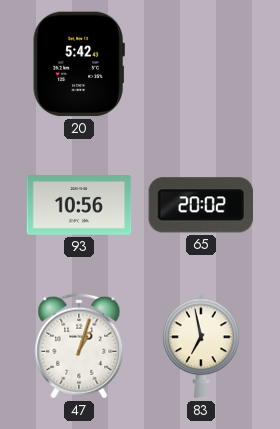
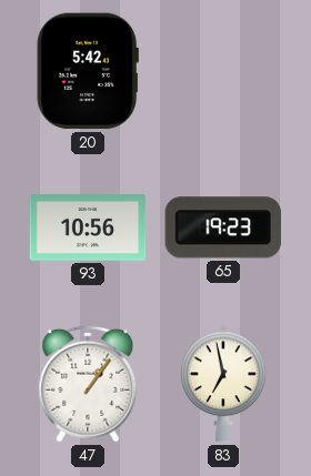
65: 20:02 -> 19:23
47: 1:03 -> 1:06
